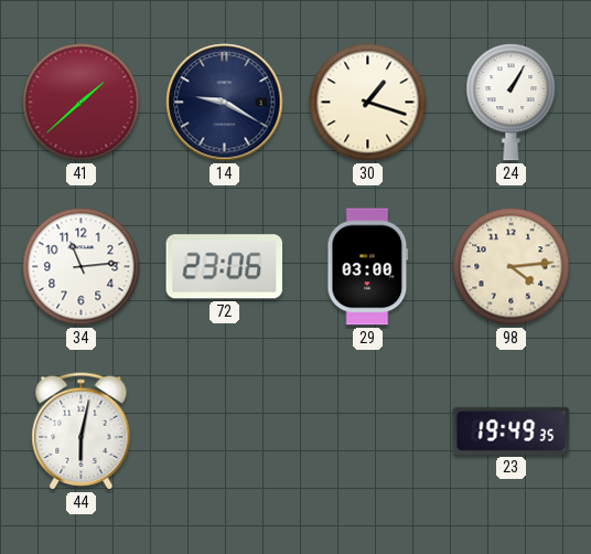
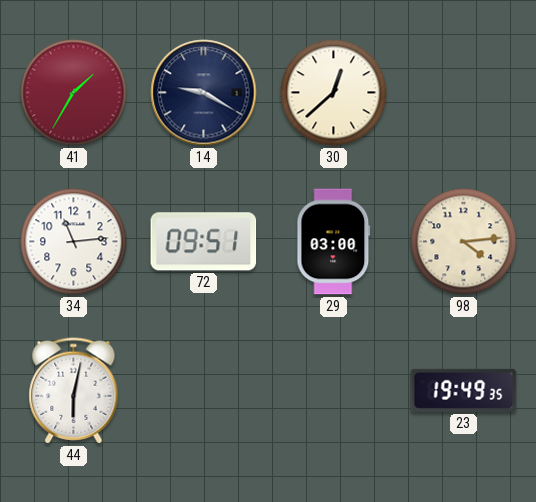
41: 1:38 -> 1:35
30: 1:18 -> 12:38
24: 1:05 -> none
72: 23:06 -> 09:51
